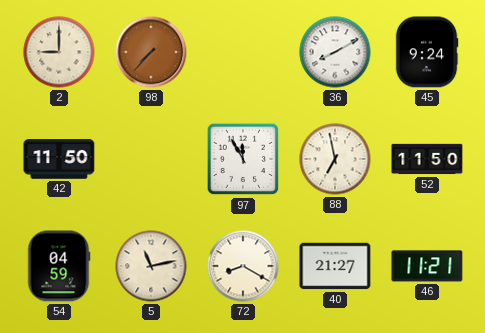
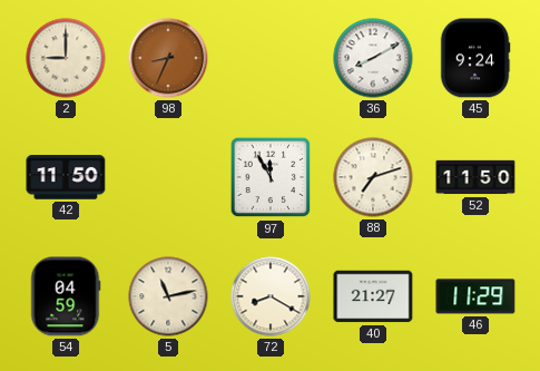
98: 7:37 -> 8:34
88: 6:58 -> 7:12
46: 11:21 -> 11:29
